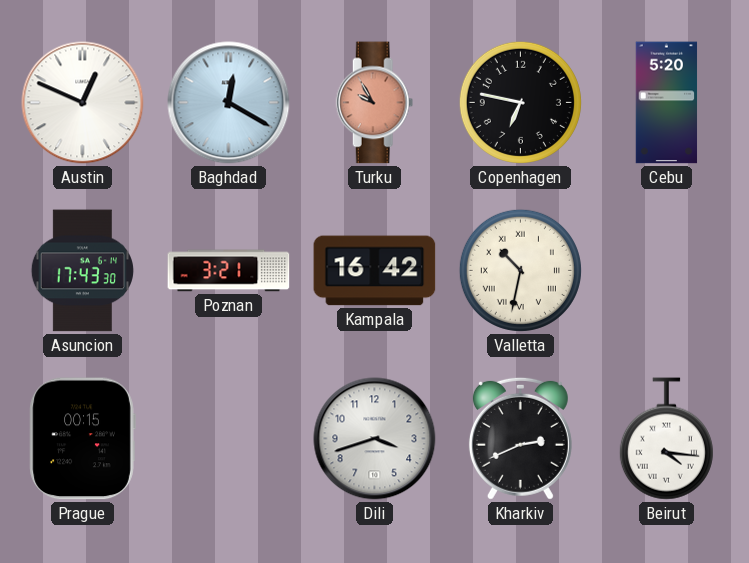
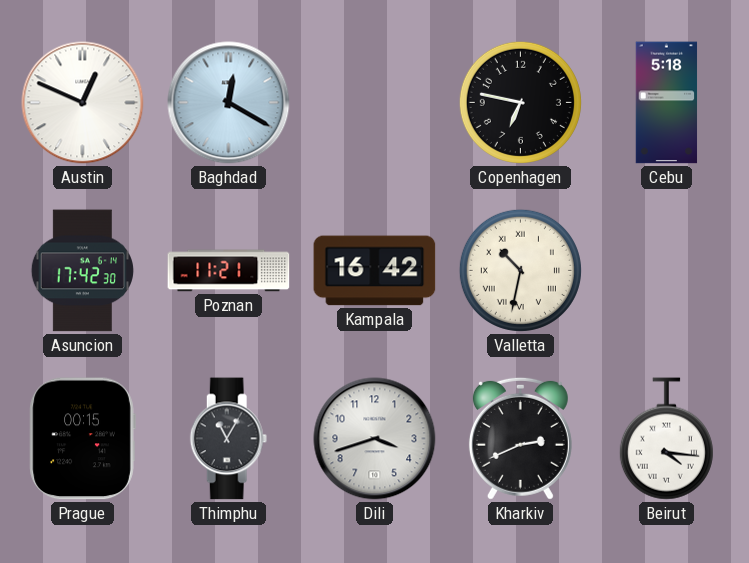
Turku: 9:55 -> none
Cebu: 5:20 -> 5:18
Asuncion: 17:43 -> 17:42
Poznan: 3:21 -> 11:21
Thimphu: none -> 11:05
